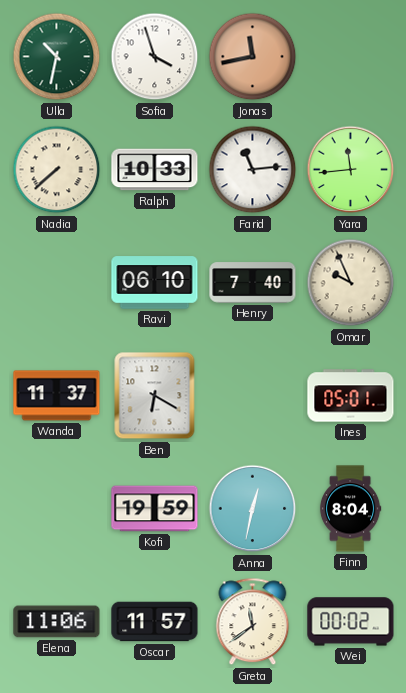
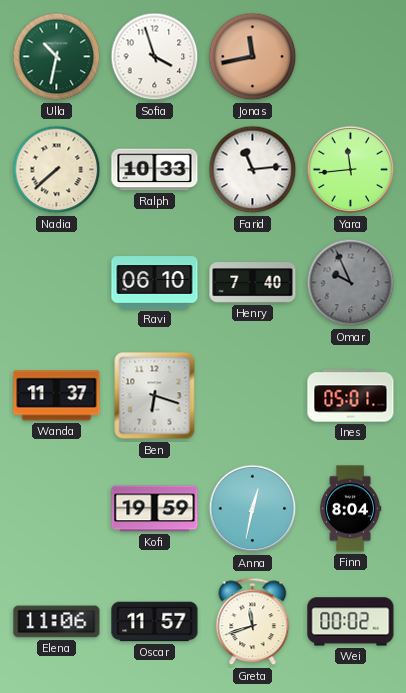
Omar dial: cream -> grey
Ben: 6:20 -> 6:18
Greta: 11:39 -> 11:42
